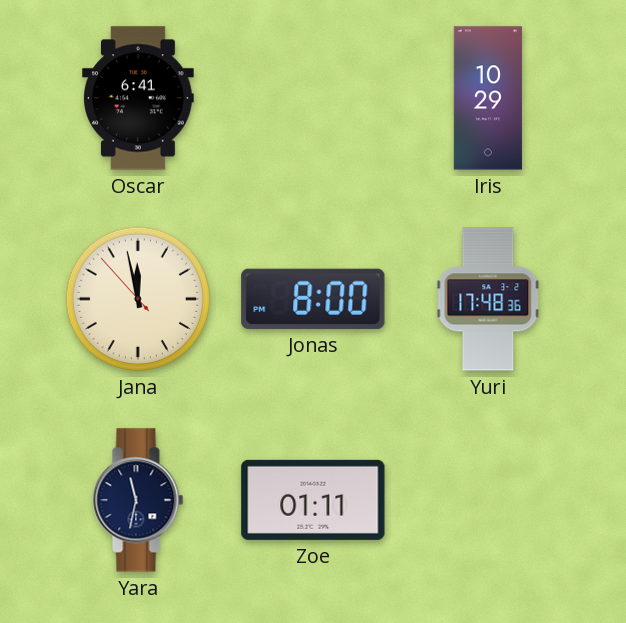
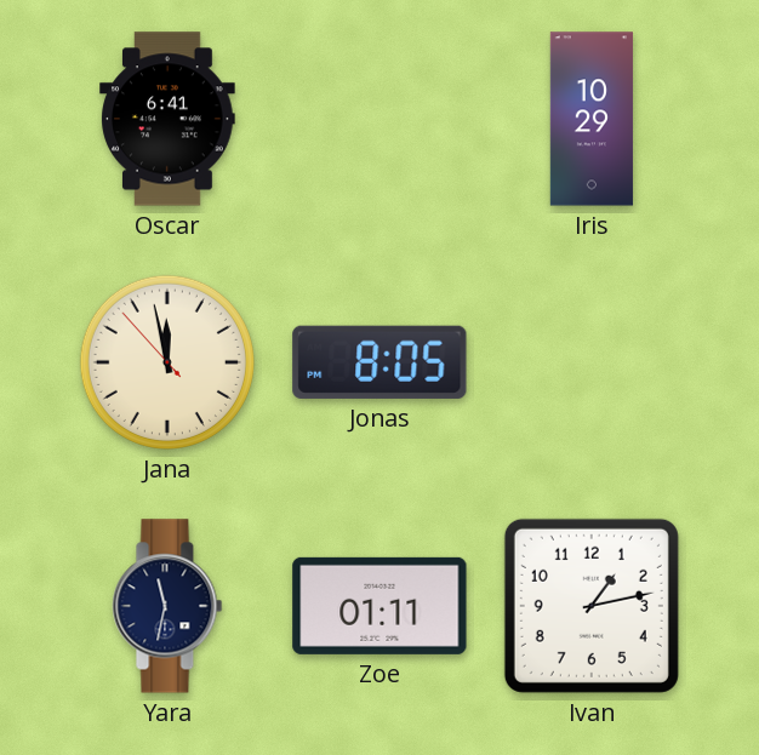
Jonas: 8:00 -> 8:05
Yuri: 17:48 -> none
Ivan: none -> 1:13
